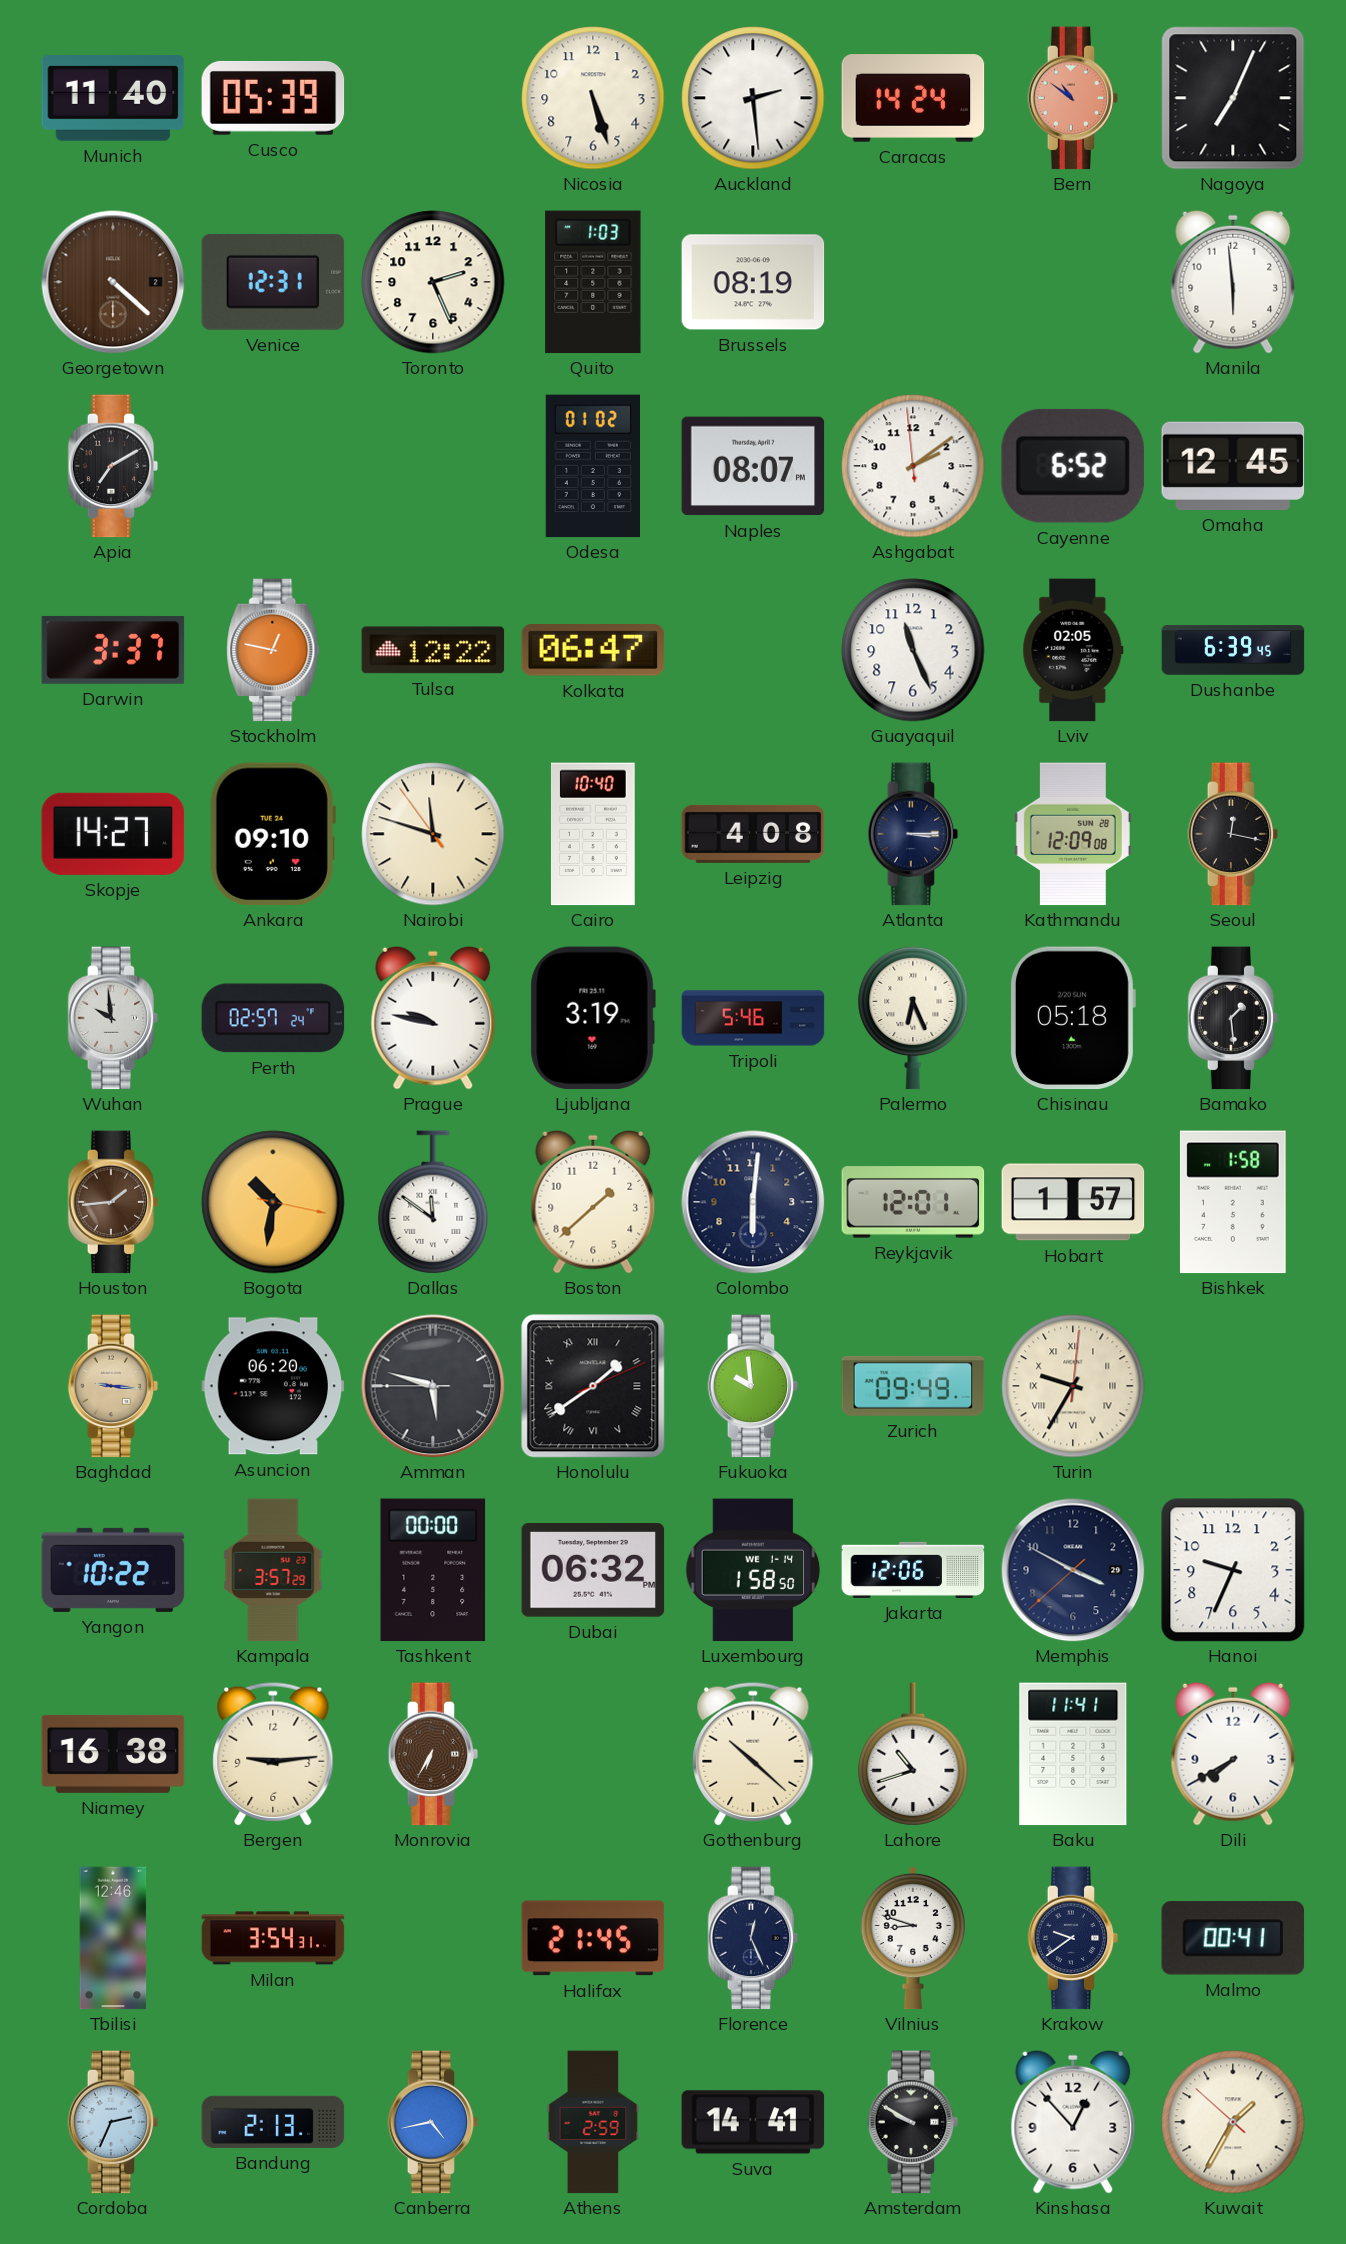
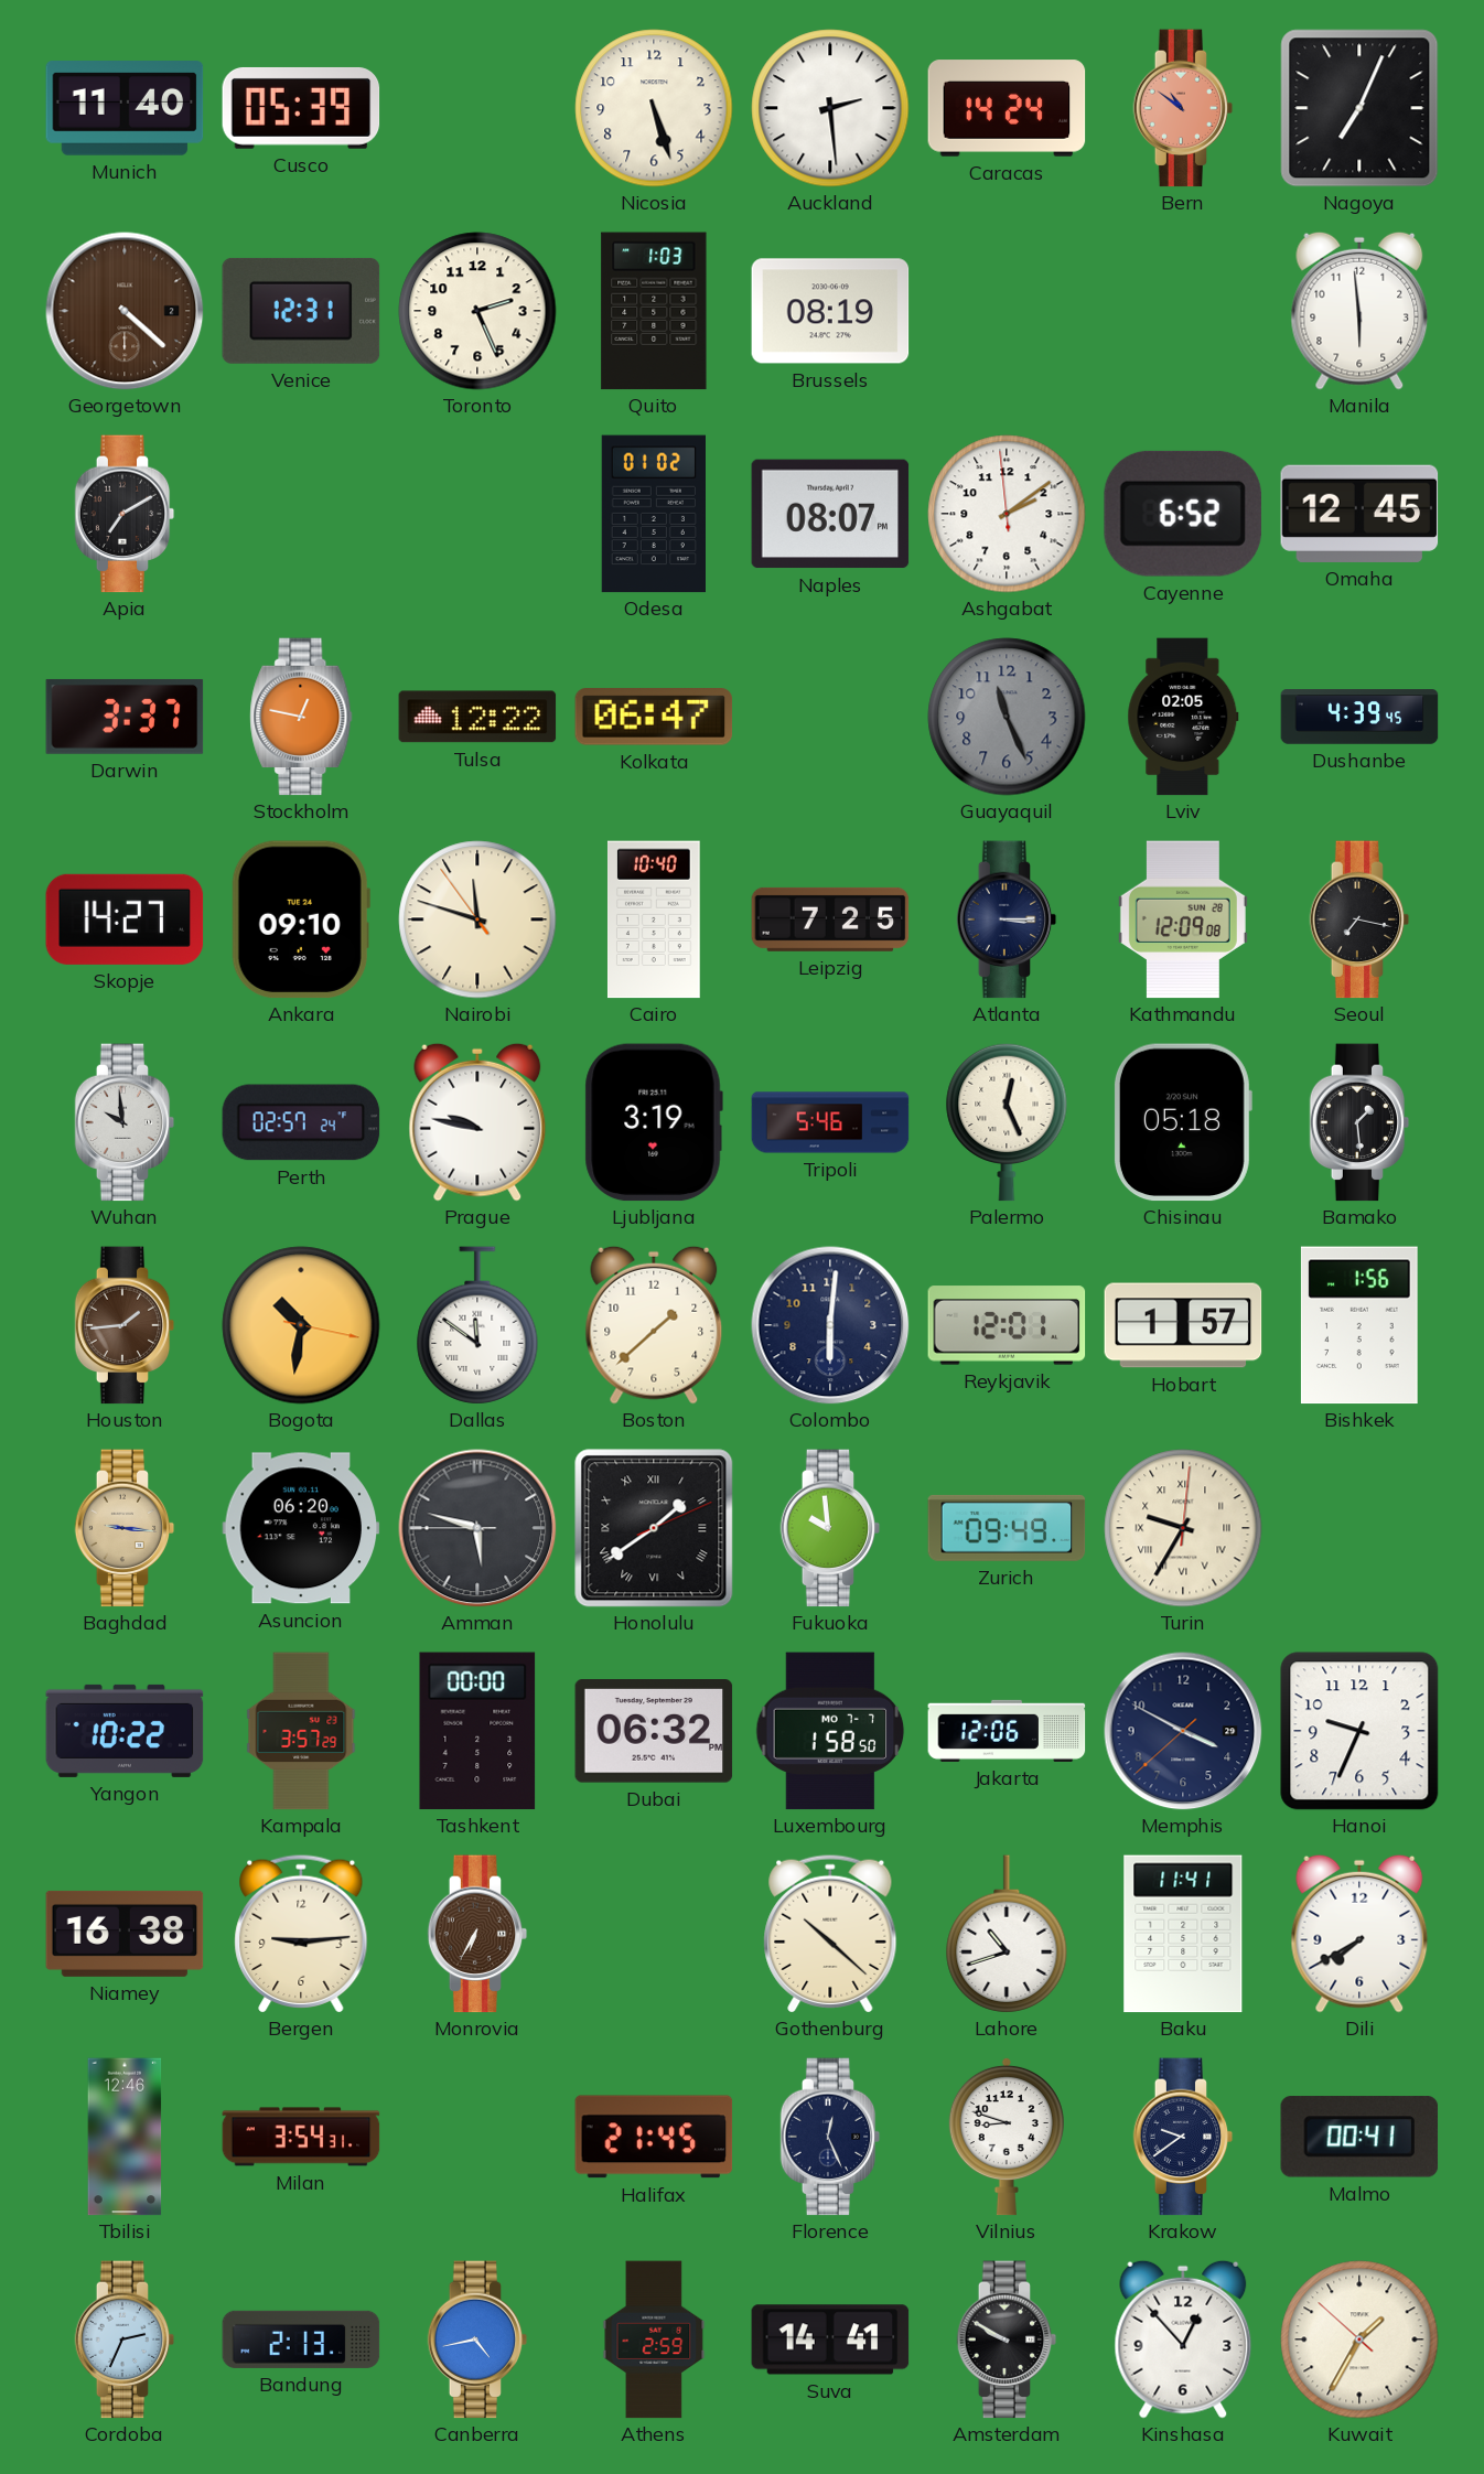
Guayaquil dial: white -> grey
Dushanbe: 6:39 -> 4:39
Leipzig: 4:08 -> 7:25
Seoul: 12:17 -> 7:17
Palermo: 6:26 -> 12:26
Bishkek: 1:58 -> 1:56
Luxembourg date: WE 1-14 -> MO 7-7
